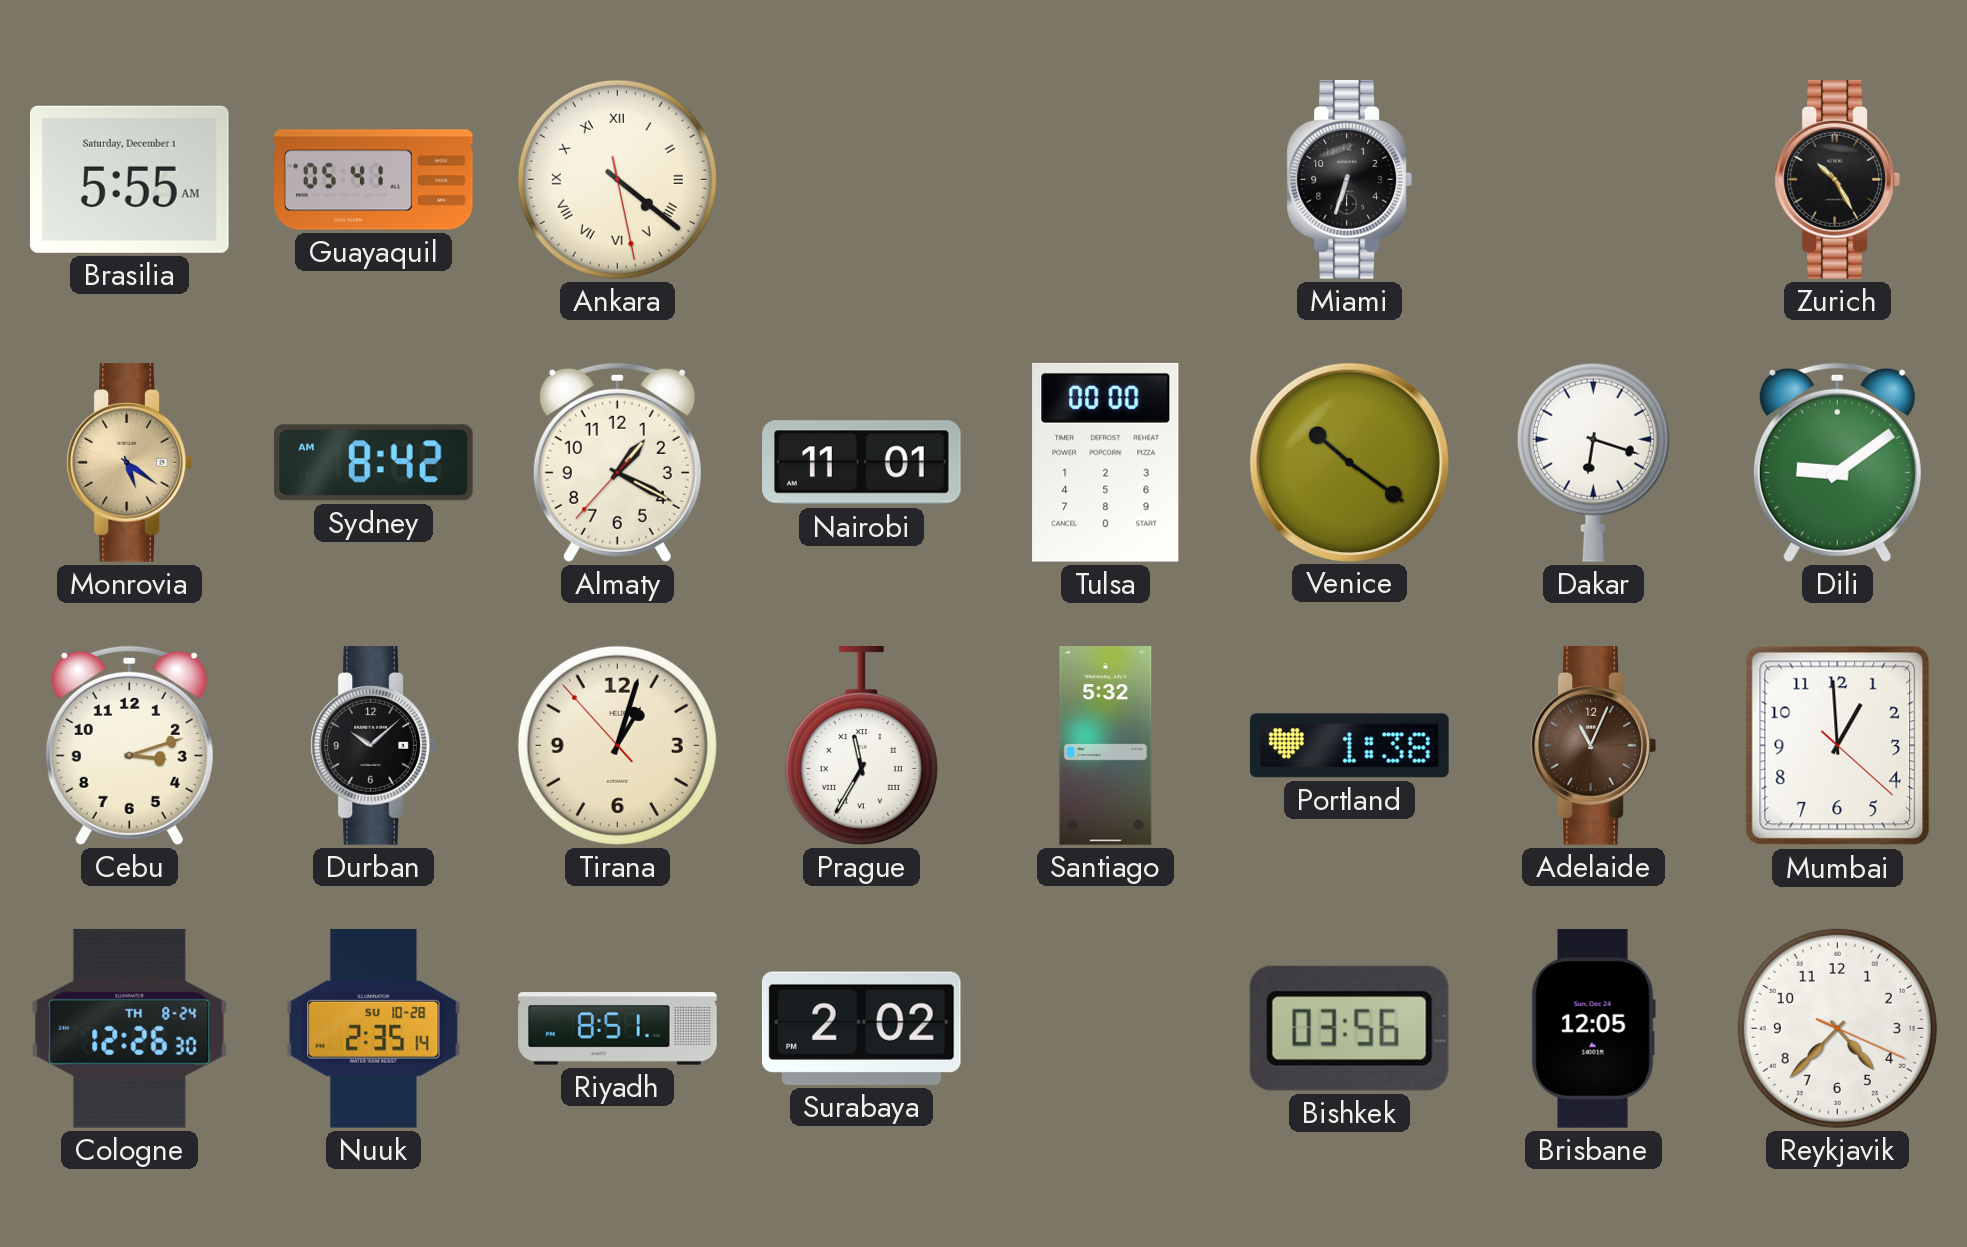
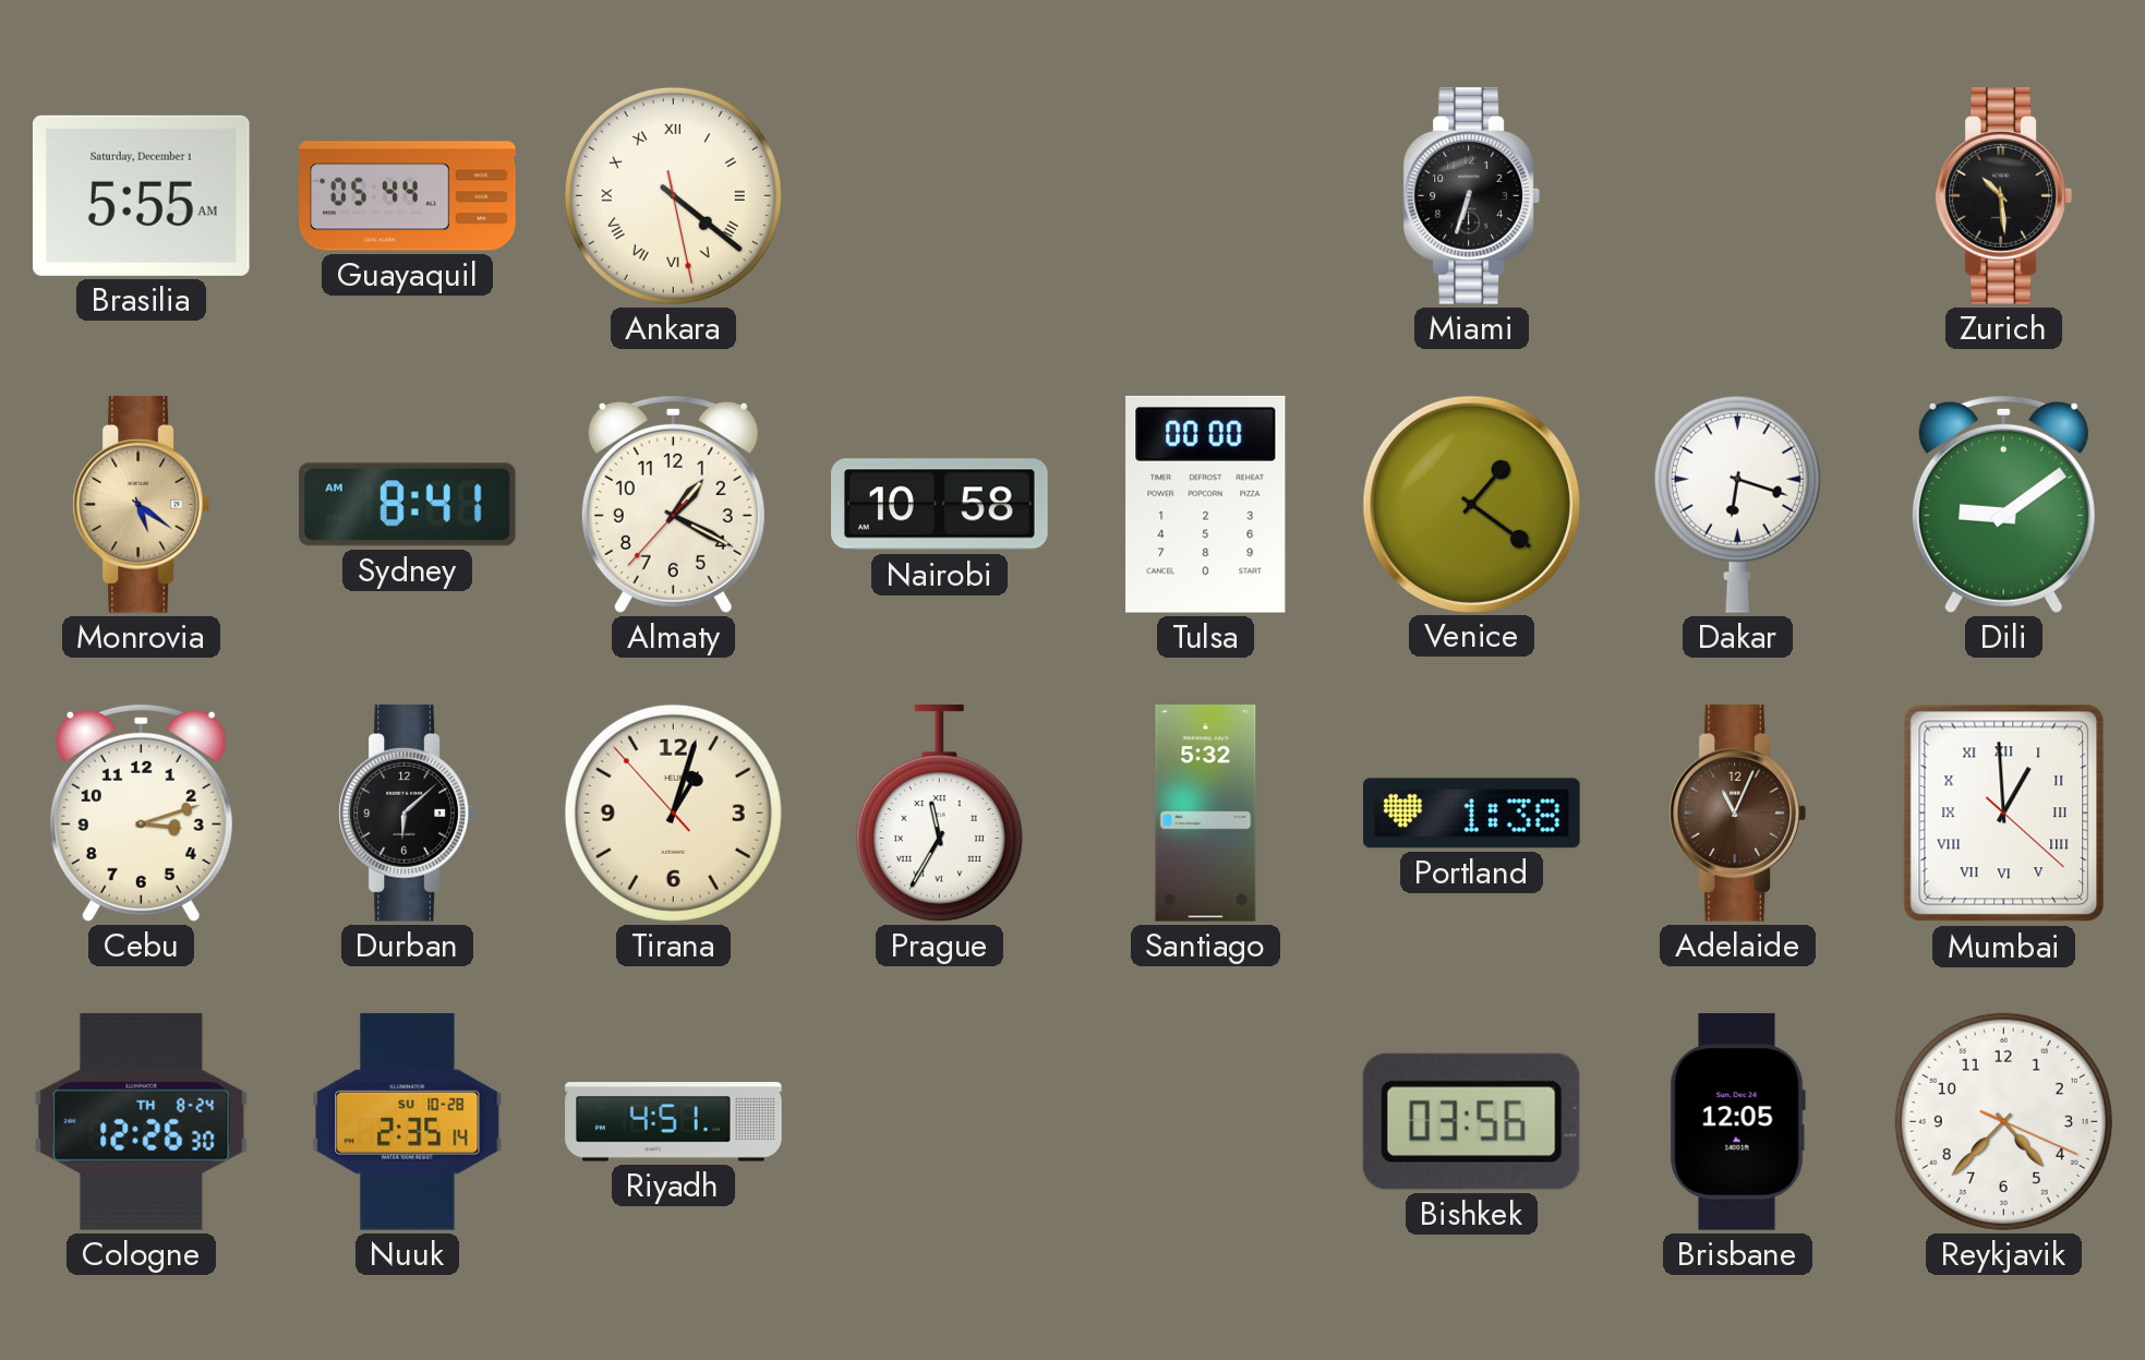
Guayaquil: 05:41 -> 05:44
Zurich: 10:25 -> 10:29
Sydney: 8:42 -> 8:41
Nairobi: 11:01 -> 10:58
Venice: 10:21 -> 1:21
Durban: 10:08 -> 6:08
Mumbai numerals: Arabic -> Roman
Riyadh: 8:51 -> 4:51
Surabaya: 2:02 -> none
